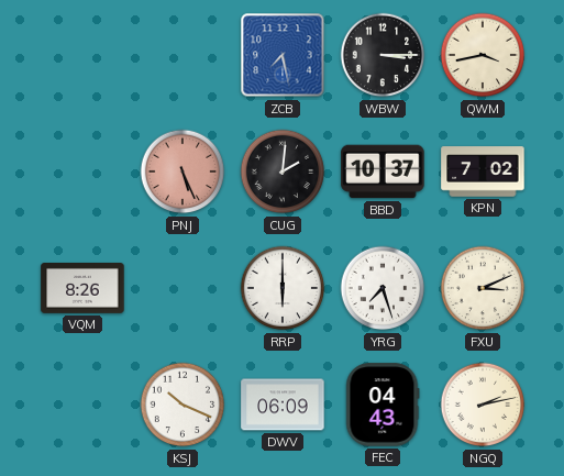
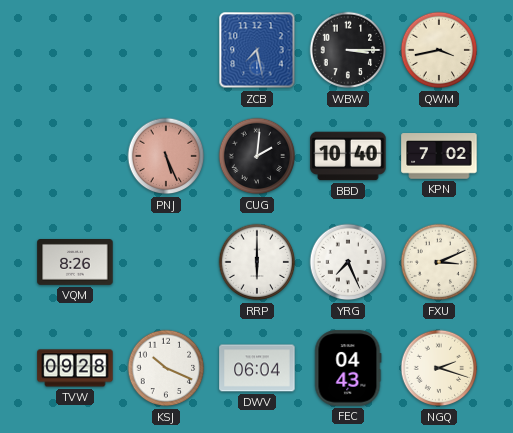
BBD: 10:37 -> 10:40
YRG: 7:27 -> 7:26
TVW: none -> 09:28
DWV: 06:09 -> 06:04
NGQ: 2:13 -> 2:18
